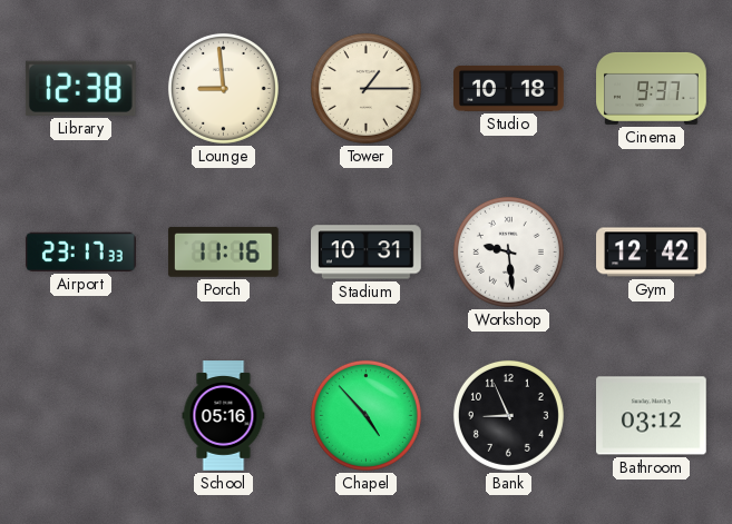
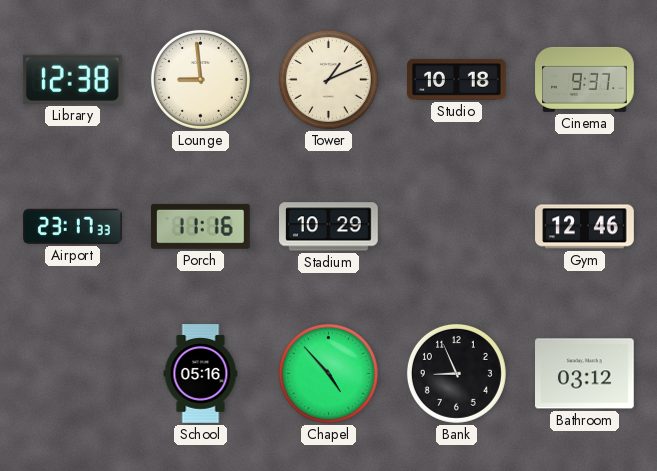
Tower: 1:15 -> 1:11
Stadium: 10:31 -> 10:29
Workshop: 9:29 -> none
Gym: 12:42 -> 12:46
